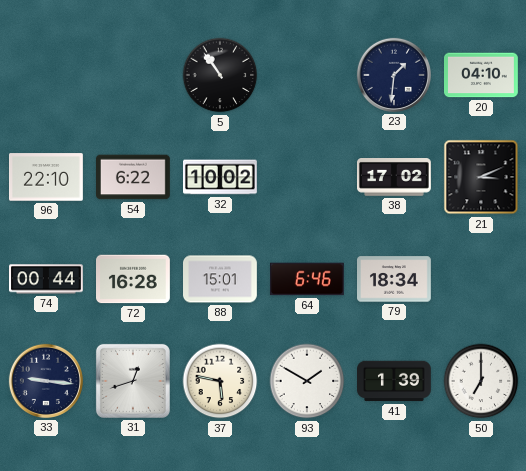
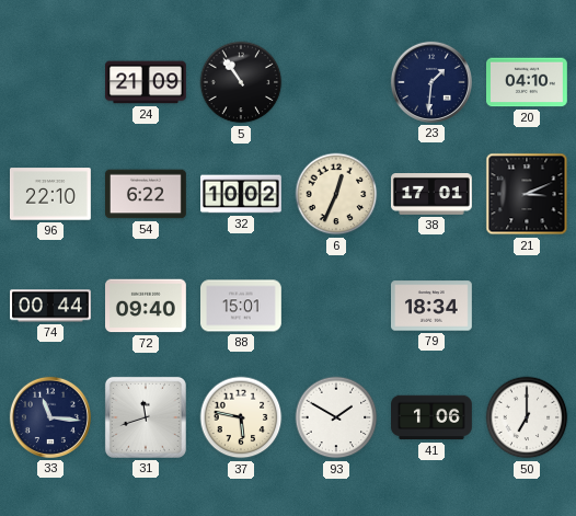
24: none -> 21:09
6: none -> 12:34
38: 17:02 -> 17:01
72: 16:28 -> 09:40
64: 6:46 -> none
33: 9:16 -> 11:16
31: 12:42 -> 11:42
41: 1:39 -> 1:06
